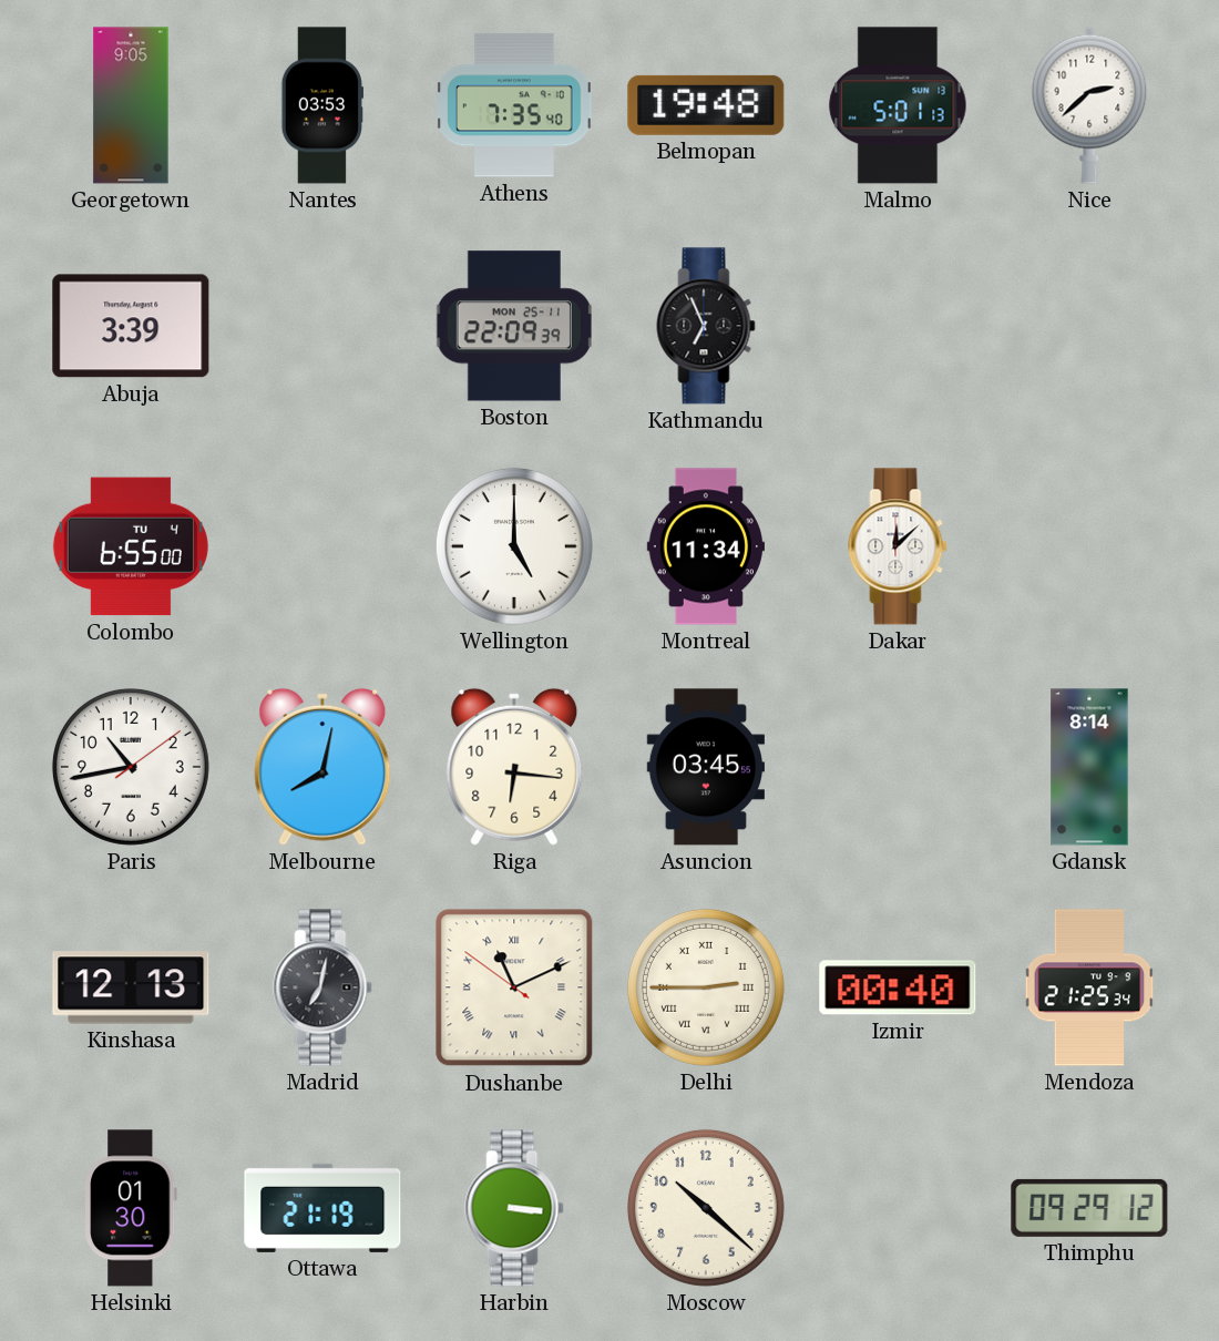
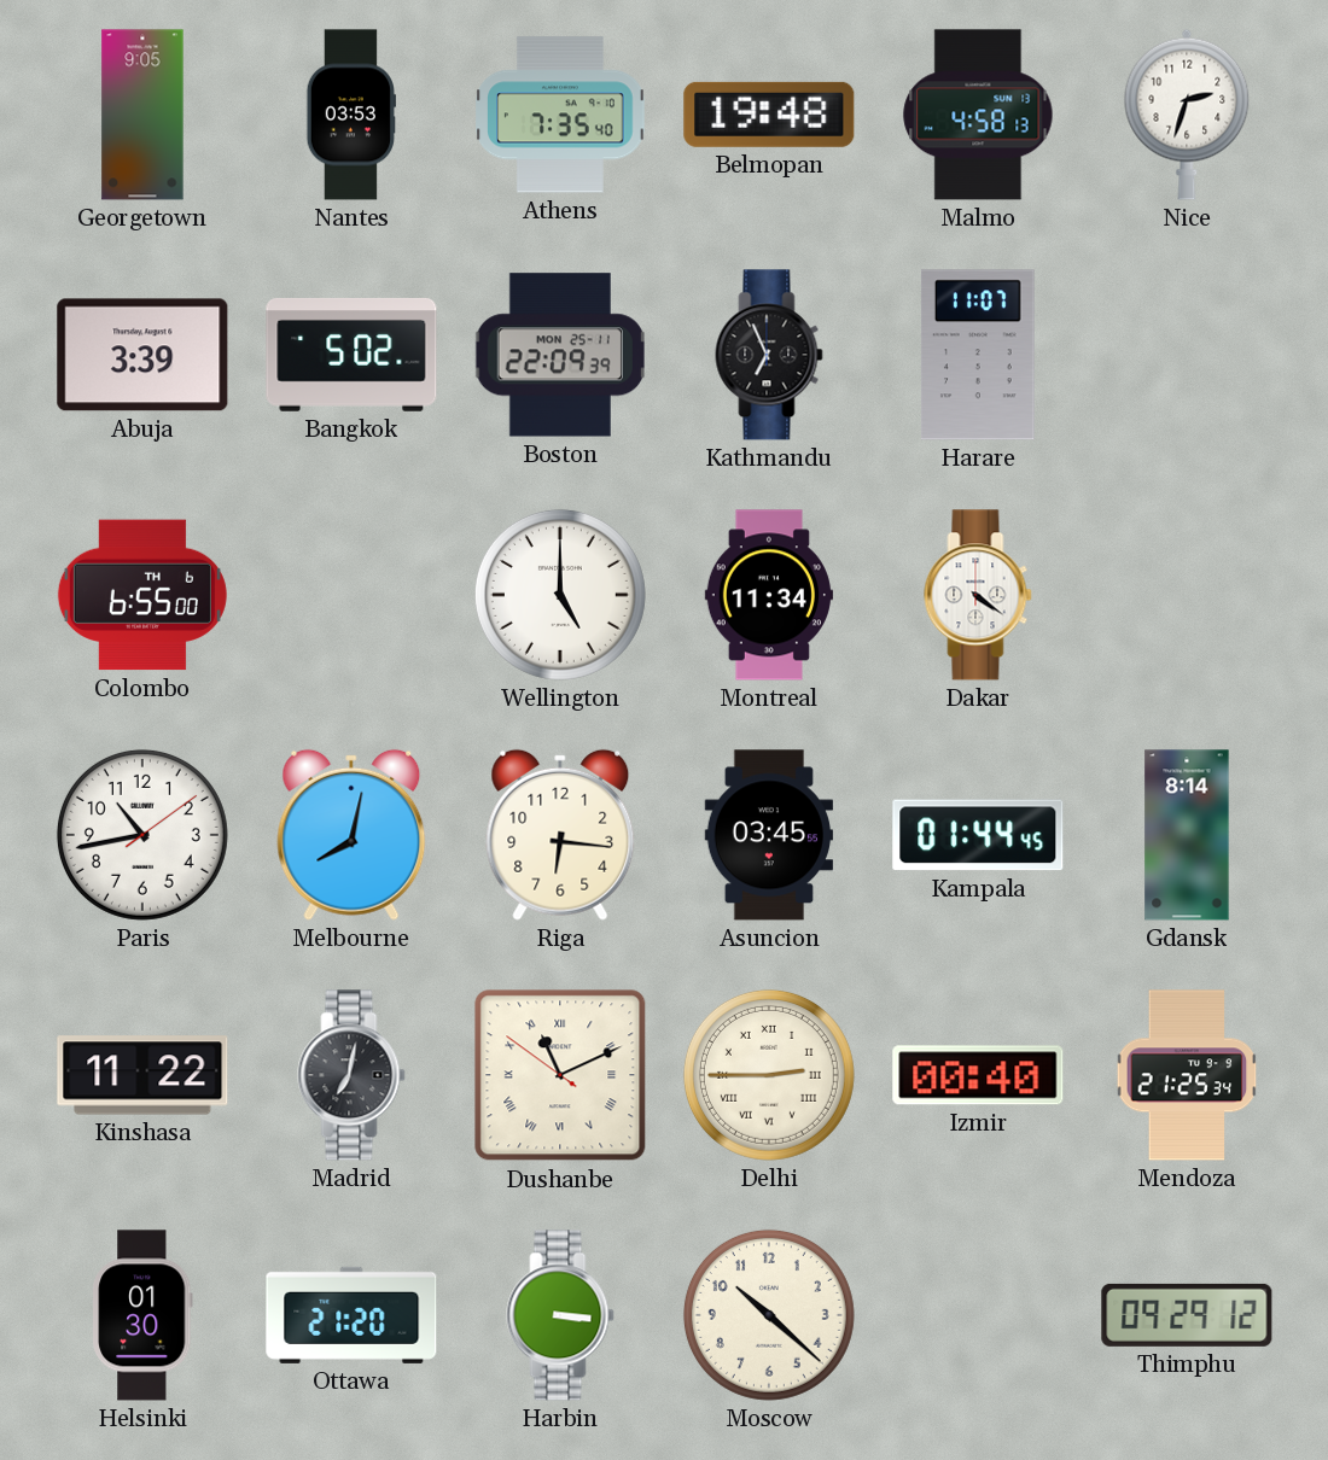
Malmo: 5:01 -> 4:58
Nice: 2:38 -> 2:33
Bangkok: none -> 5:02
Harare: none -> 11:07
Colombo date: TU 4 -> TH 6
Dakar: 12:08 -> 4:21
Kampala: none -> 01:44
Kinshasa: 12:13 -> 11:22
Ottawa: 21:19 -> 21:20
